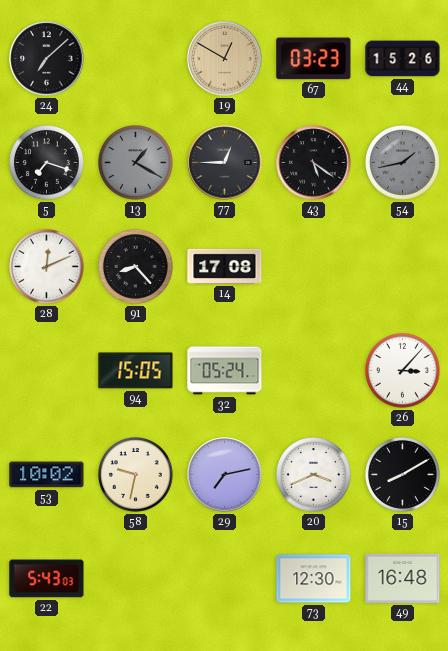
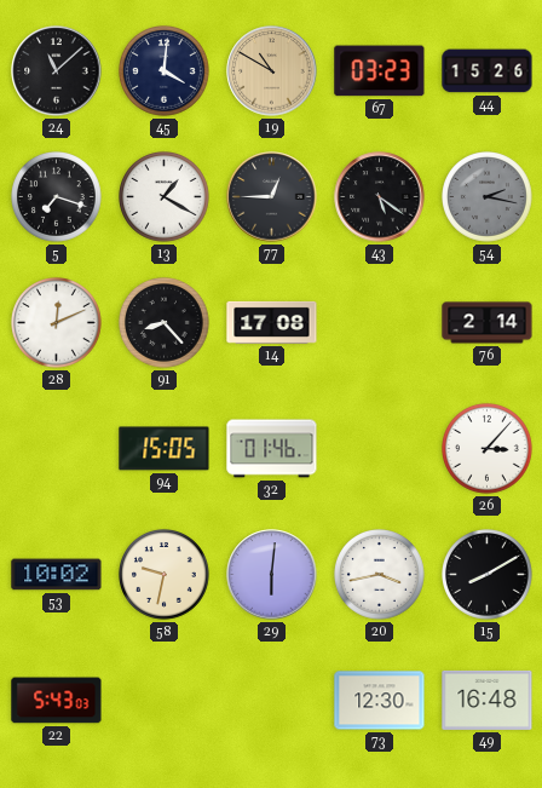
24: 7:08 -> 11:08
45: none -> 4:01
19: 12:50 -> 10:50
13 dial: grey -> white
54: 1:43 -> 2:17
76: none -> 2:14
32: 05:24 -> 01:46
29: 7:13 -> 6:01
20: 3:41 -> 3:43
